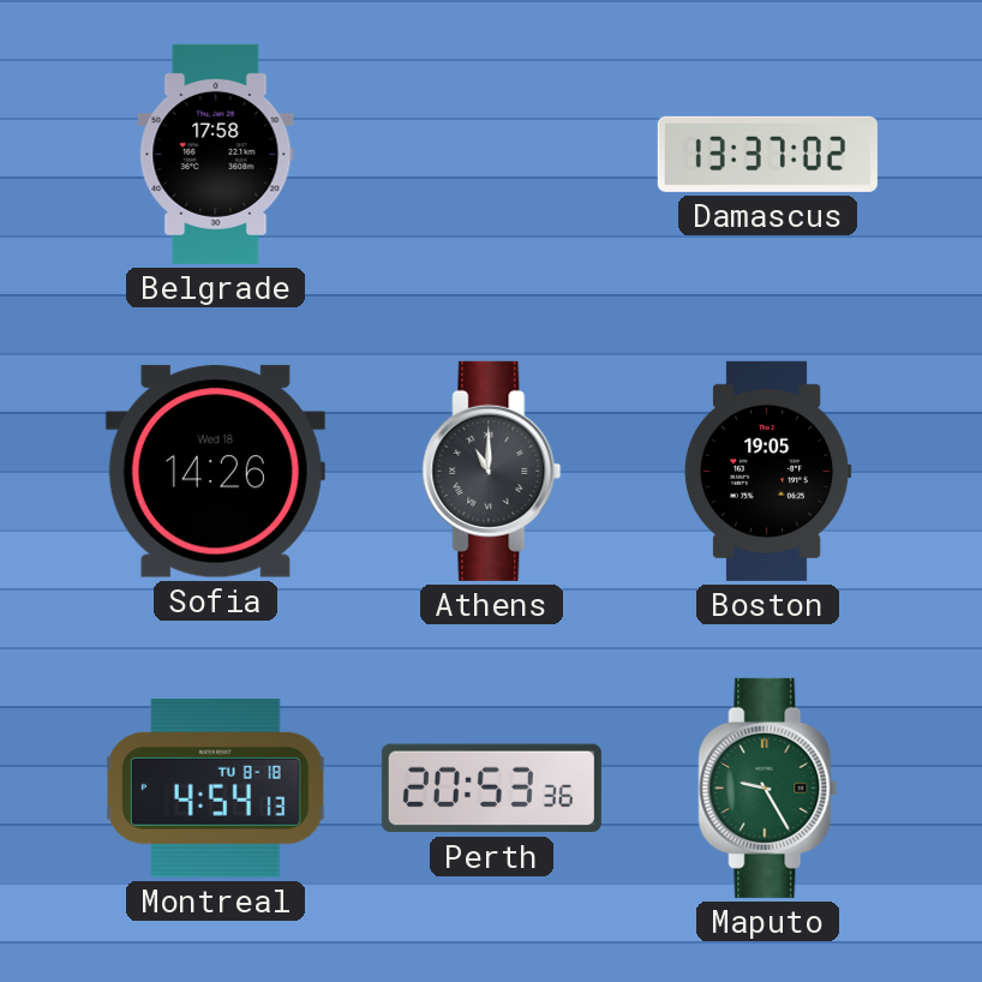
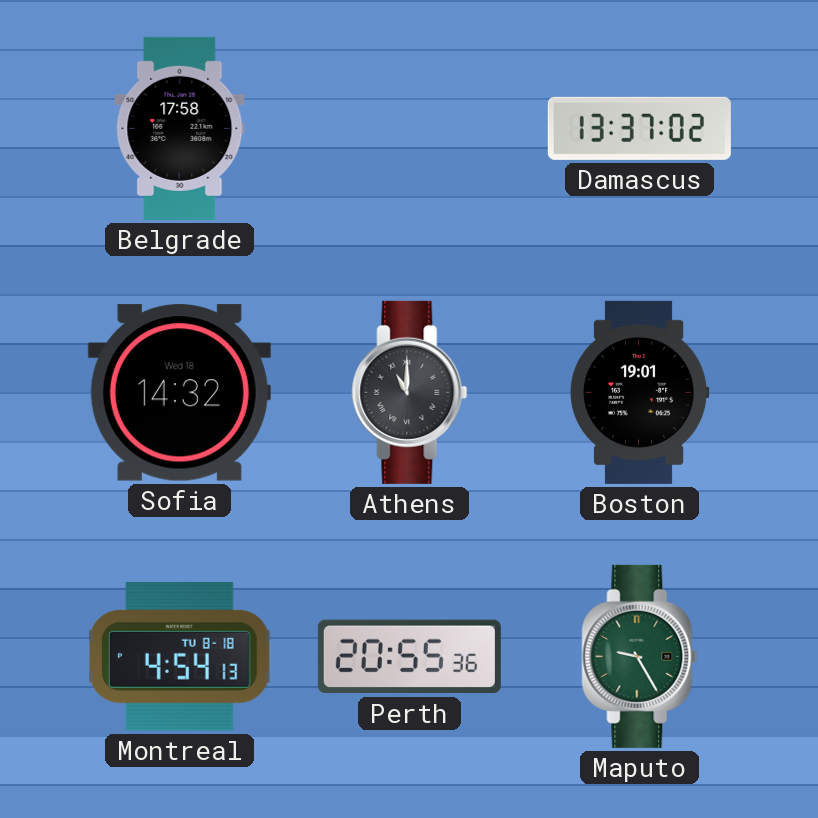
Sofia: 14:26 -> 14:32
Boston: 19:05 -> 19:01
Perth: 20:53 -> 20:55
